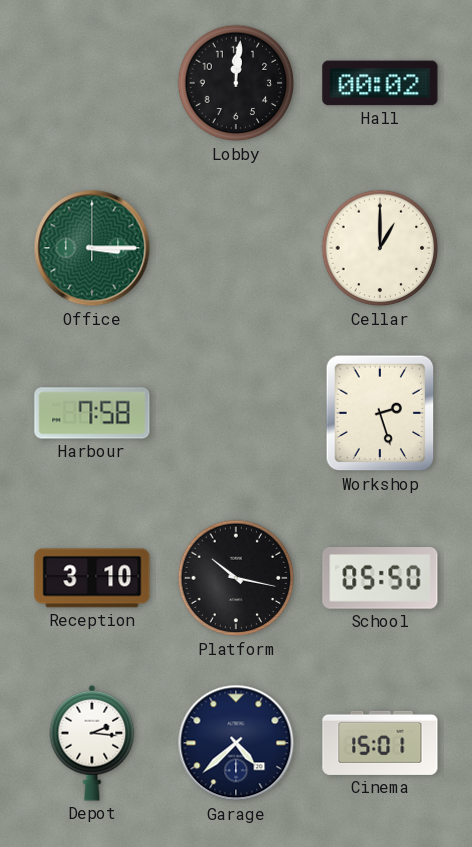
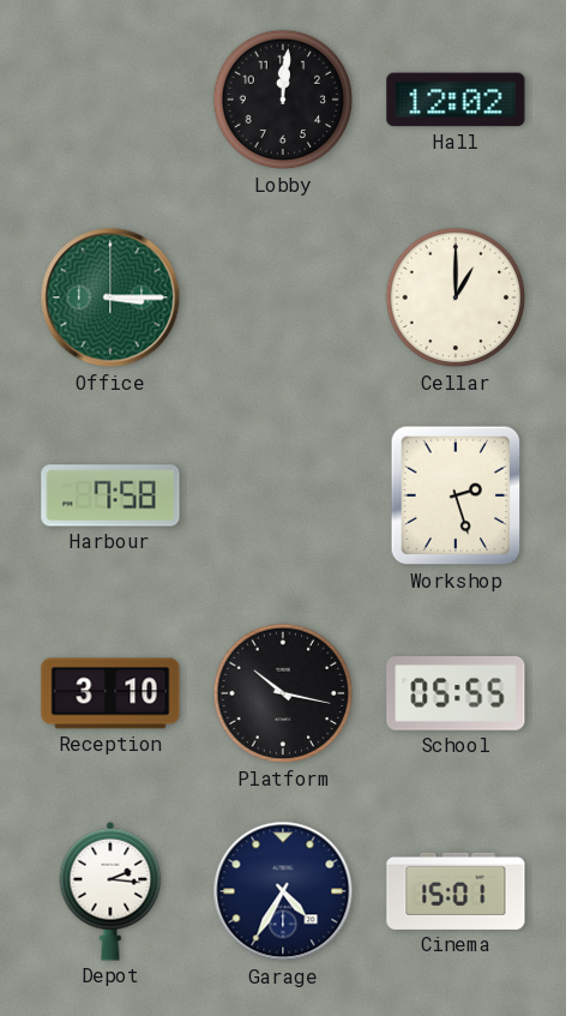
Hall: 00:02 -> 12:02
School: 05:50 -> 05:55
Garage: 4:38 -> 4:35
